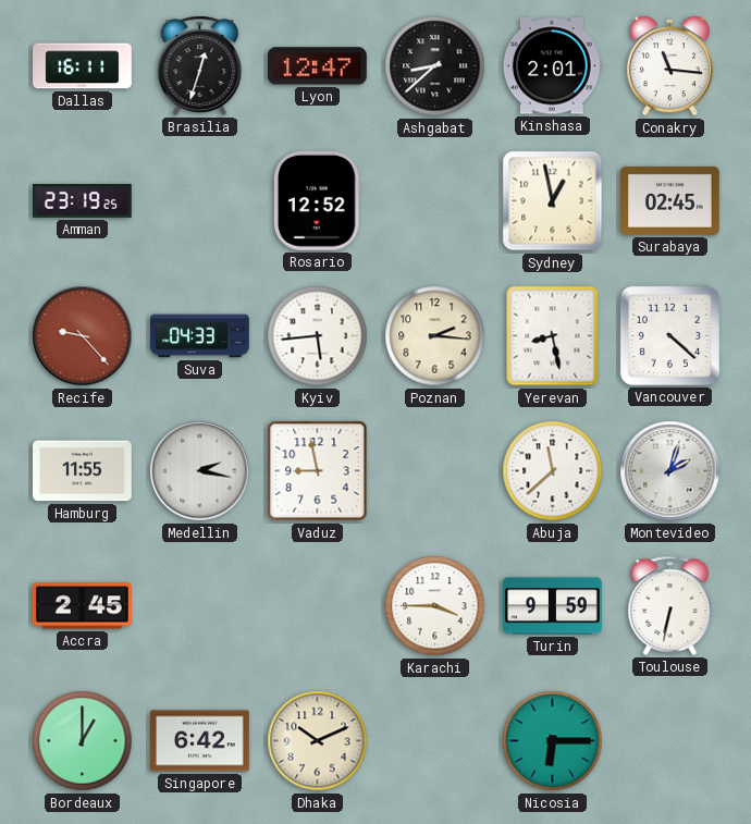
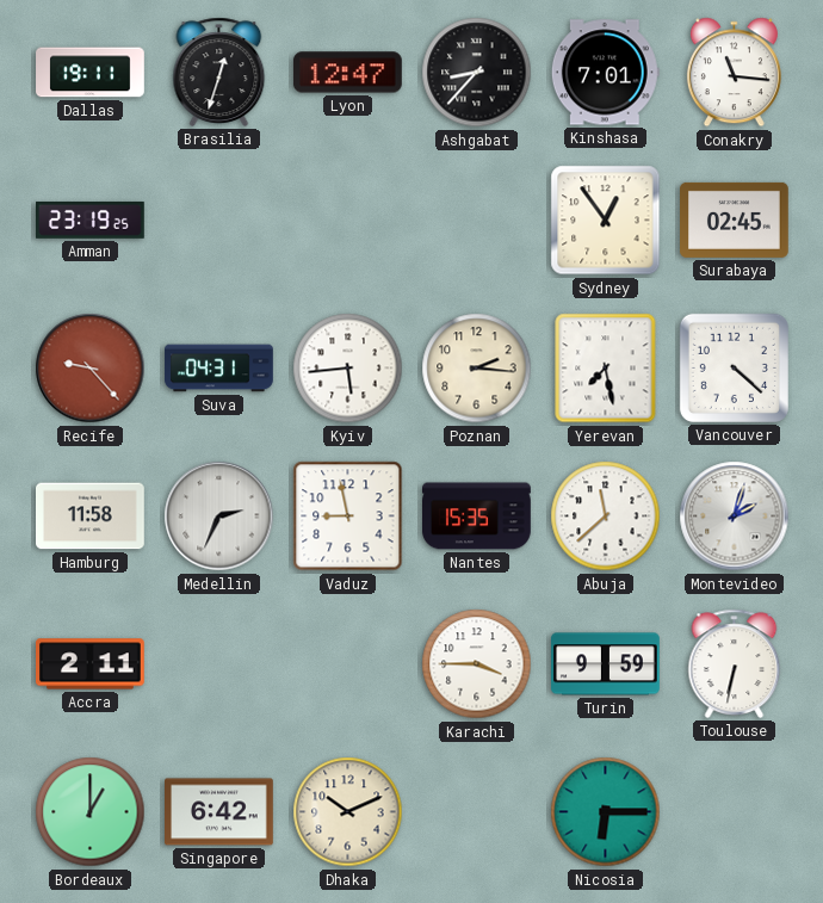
Dallas: 16:11 -> 19:11
Ashgabat: 8:38 -> 8:37
Kinshasa: 2:01 -> 7:01
Rosario: 12:52 -> none
Sydney: 12:58 -> 12:54
Suva: 04:33 -> 04:31
Yerevan: 8:28 -> 7:28
Hamburg: 11:55 -> 11:58
Medellin: 2:17 -> 2:34
Nantes: none -> 15:35
Accra: 2:45 -> 2:11
